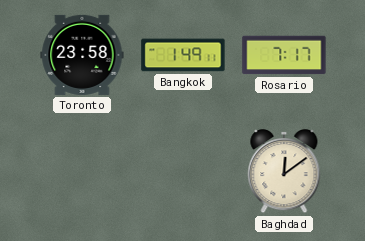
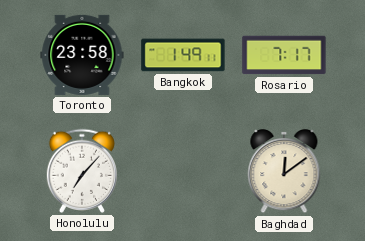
Honolulu: none -> 7:07
